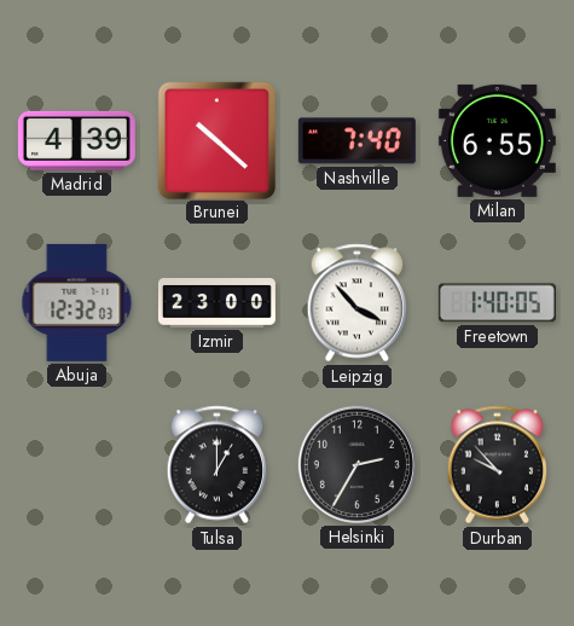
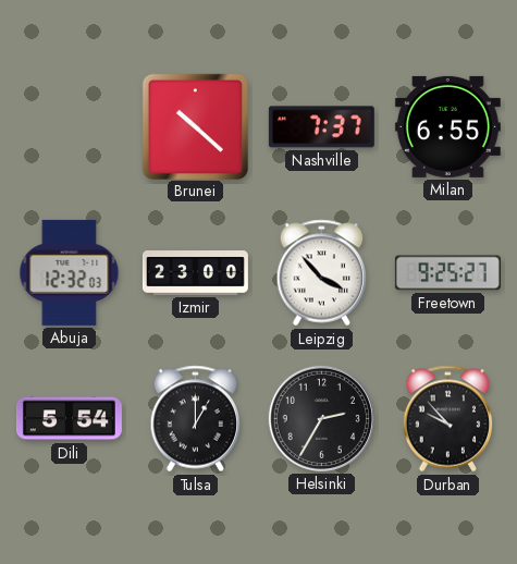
Madrid: 4:39 -> none
Nashville: 7:40 -> 7:37
Freetown: 1:40 -> 9:25
Dili: none -> 5:54
